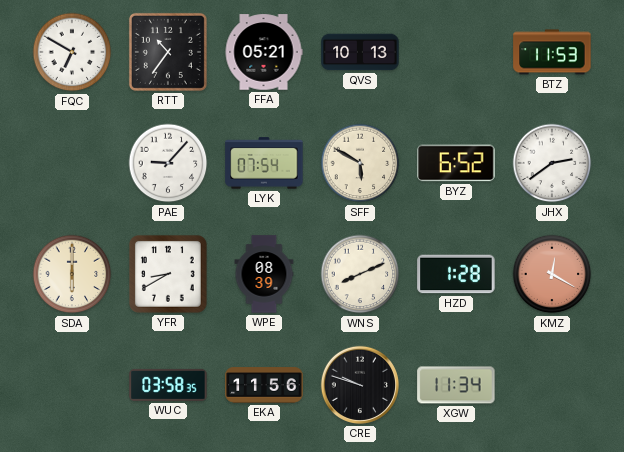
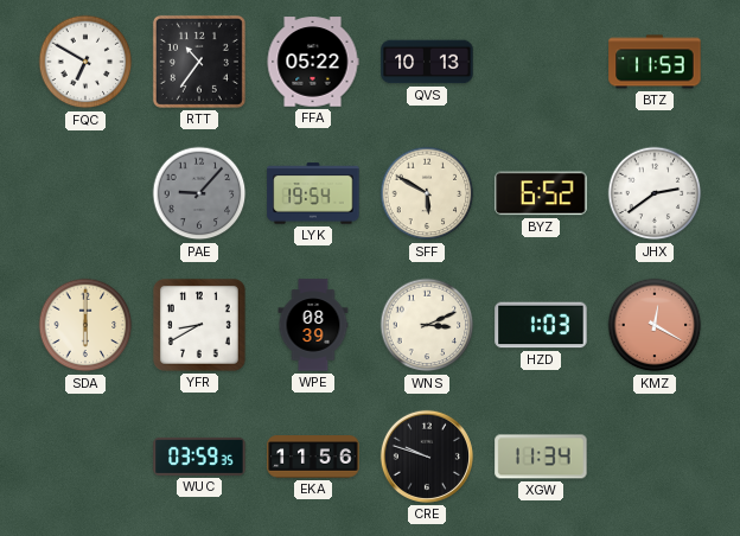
FFA: 05:21 -> 05:22
PAE dial: white -> grey
LYK: 07:54 -> 19:54
WNS: 8:11 -> 3:11
HZD: 1:28 -> 1:03
WUC: 03:58 -> 03:59
